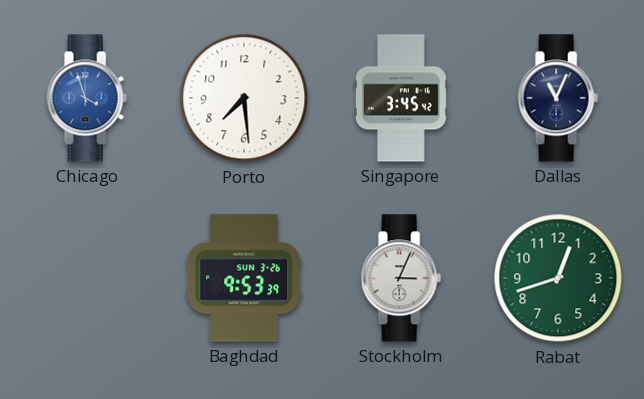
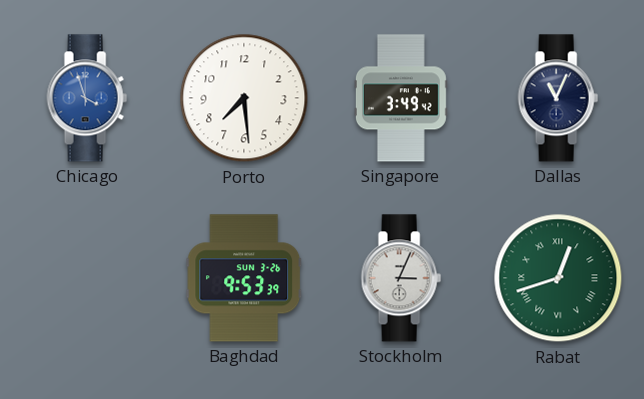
Singapore: 3:45 -> 3:49
Rabat numerals: Arabic -> Roman
